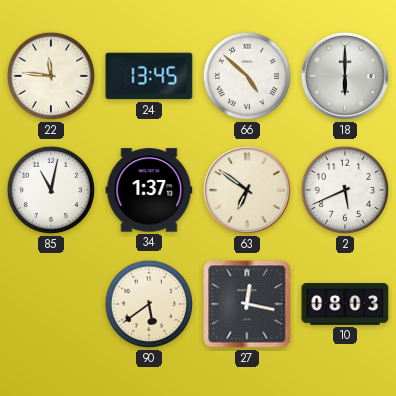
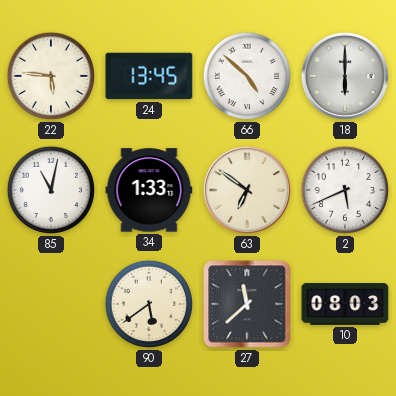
22: 11:46 -> 5:46
34: 1:37 -> 1:33
27: 12:17 -> 11:38
